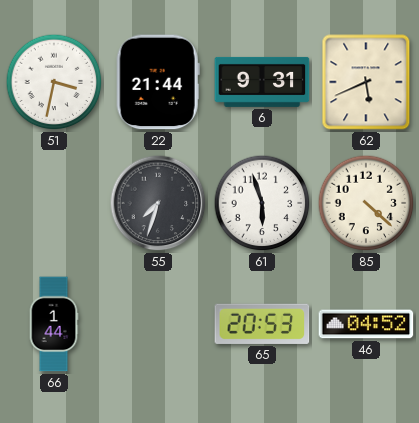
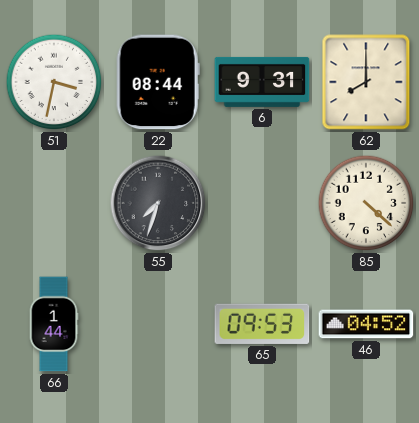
22: 21:44 -> 08:44
62: 5:41 -> 8:00
61: 5:57 -> none
65: 20:53 -> 09:53
